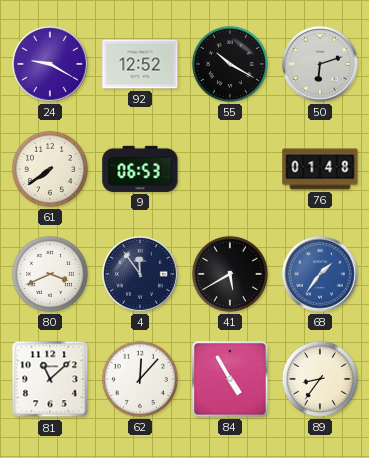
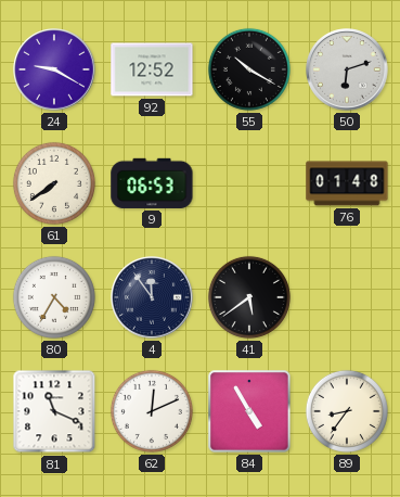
80: 3:41 -> 4:35
41: 5:40 -> 5:39
68: 1:36 -> none
81: 11:08 -> 11:19
62: 12:07 -> 12:11
